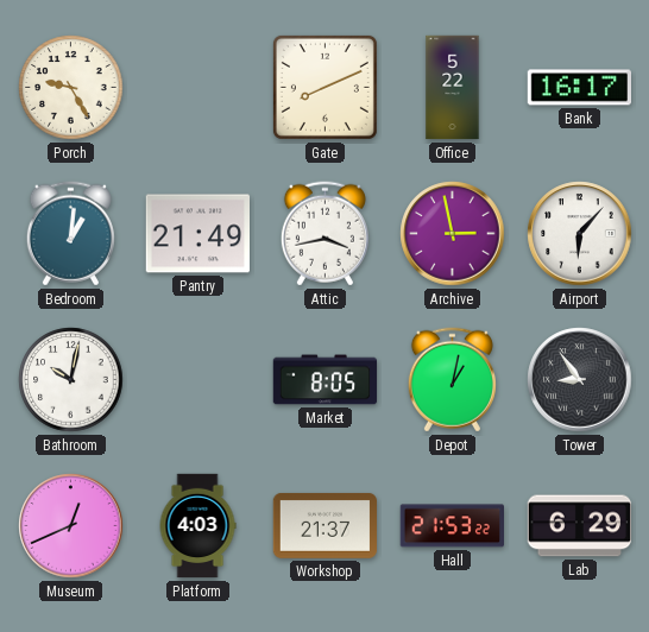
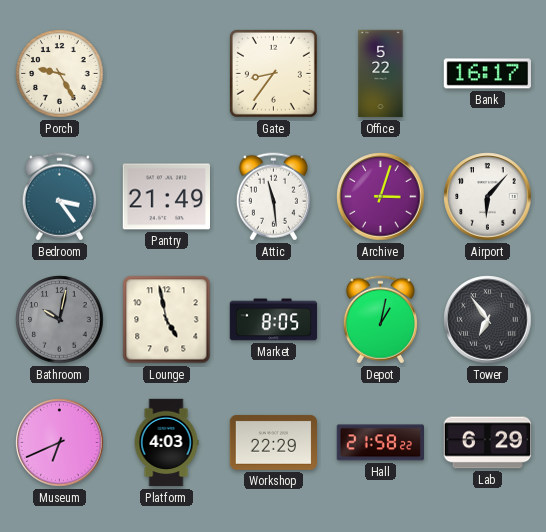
Gate: 8:11 -> 8:36
Bedroom: 1:01 -> 3:24
Attic: 3:43 -> 11:29
Archive: 2:58 -> 3:03
Bathroom dial: white -> grey
Lounge: none -> 4:58
Tower: 8:54 -> 6:54
Museum: 12:41 -> 6:41
Workshop: 21:37 -> 22:29
Hall: 21:53 -> 21:58
